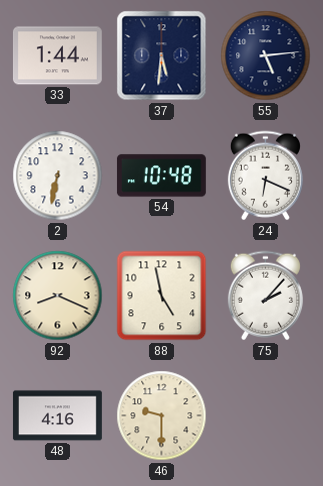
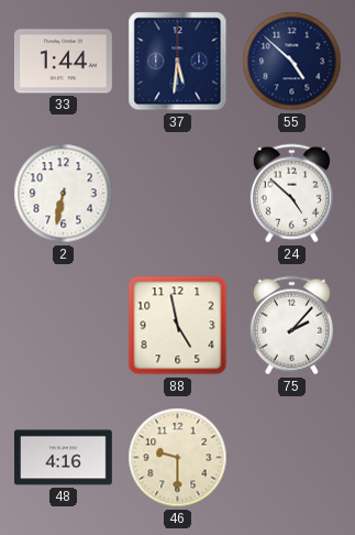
55: 5:14 -> 4:52
54: 10:48 -> none
24: 6:19 -> 4:52
92: 8:19 -> none
